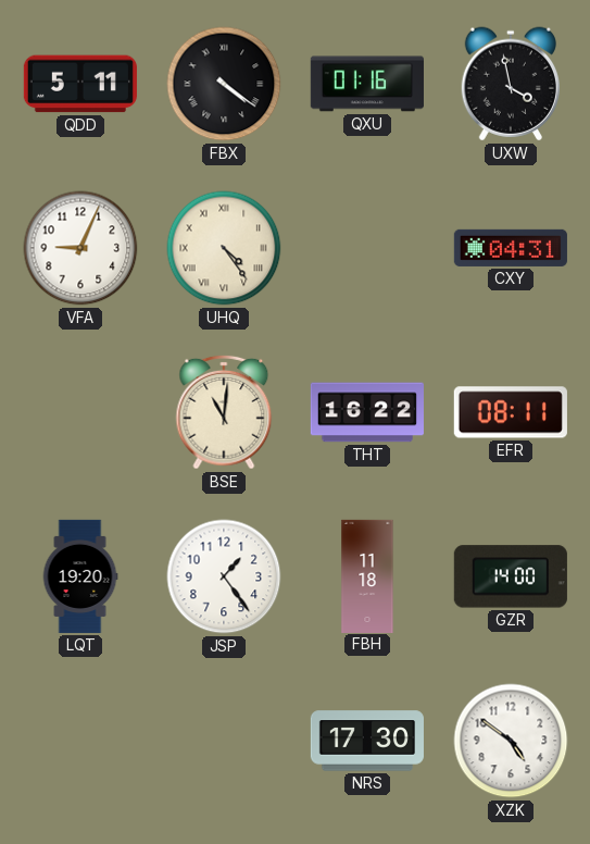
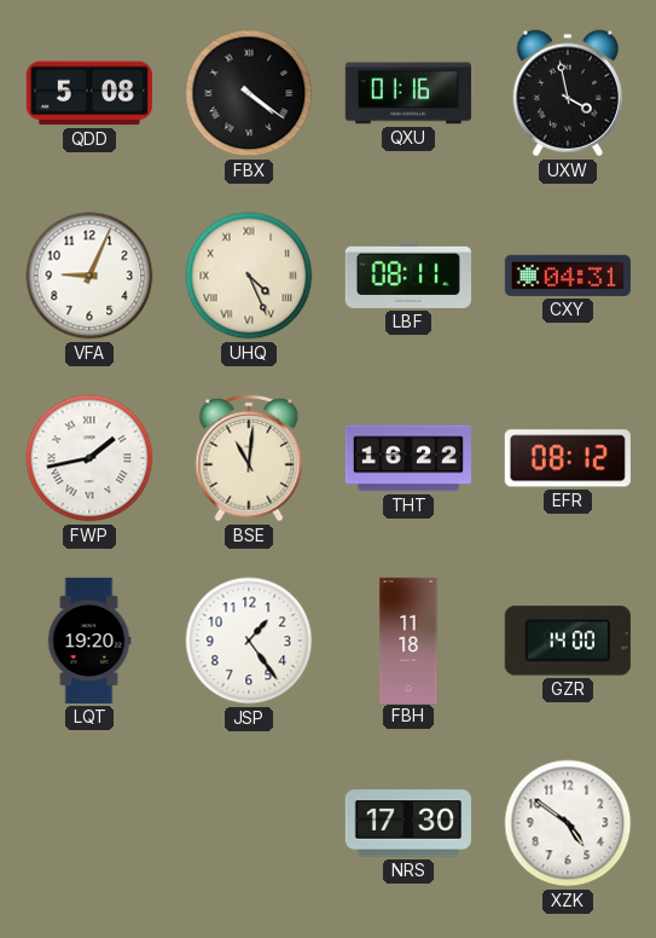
QDD: 5:11 -> 5:08
UHQ: 4:24 -> 4:26
LBF: none -> 08:11
FWP: none -> 1:43
EFR: 08:11 -> 08:12
